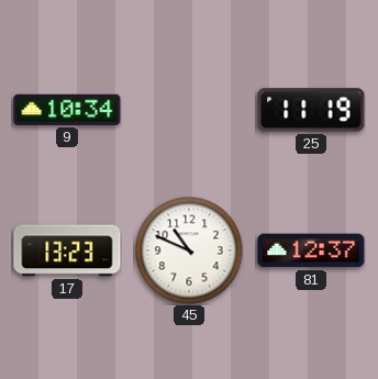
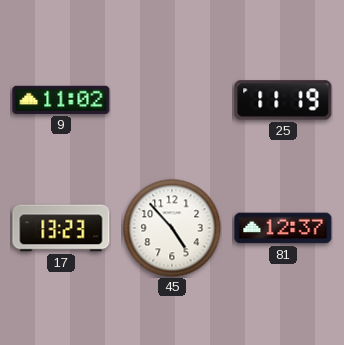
9: 10:34 -> 11:02
45: 10:49 -> 4:53
